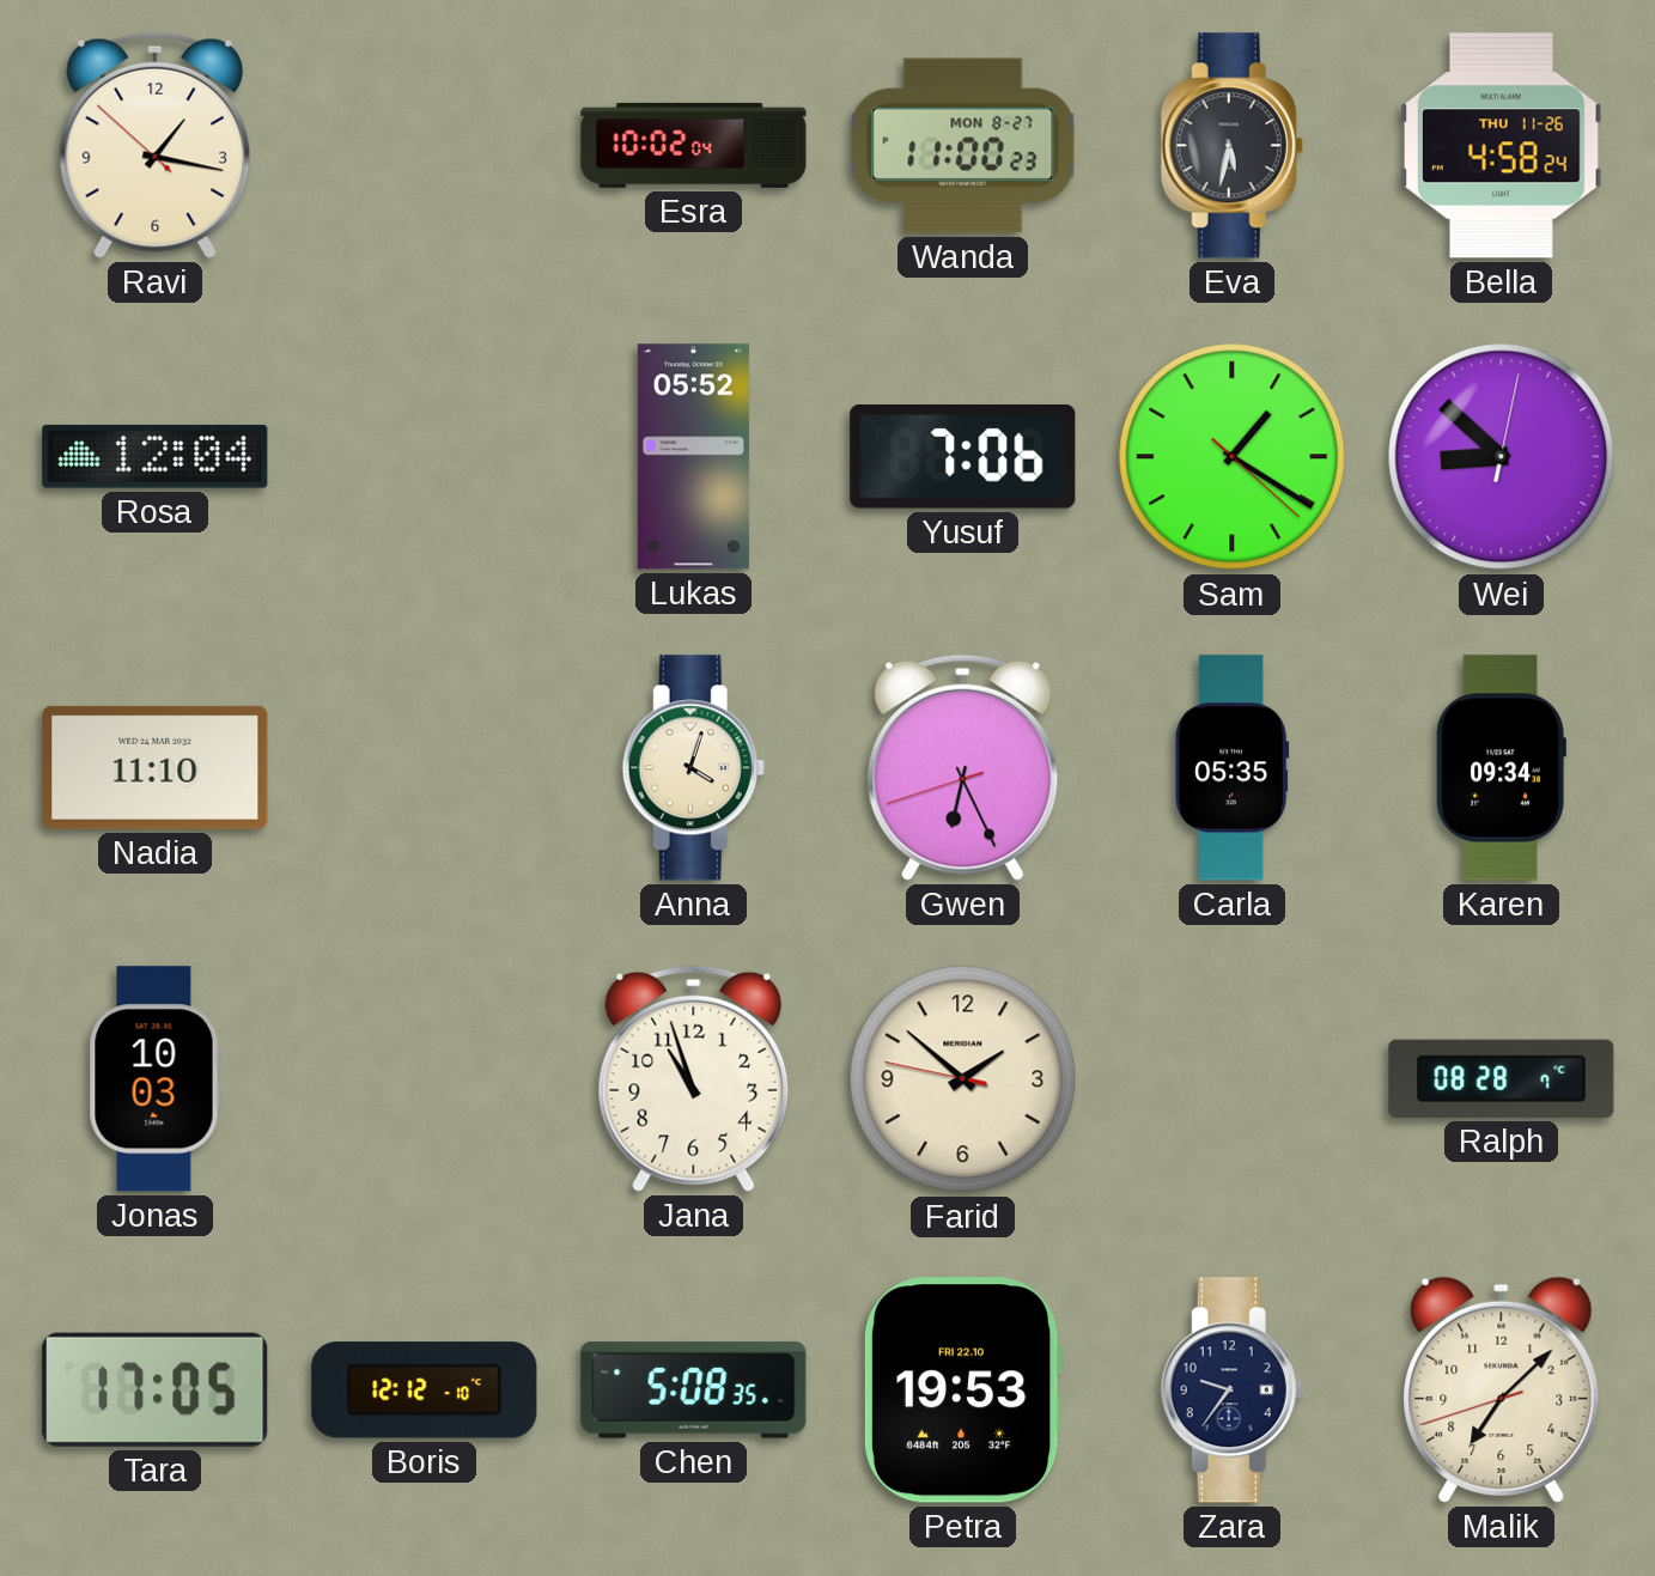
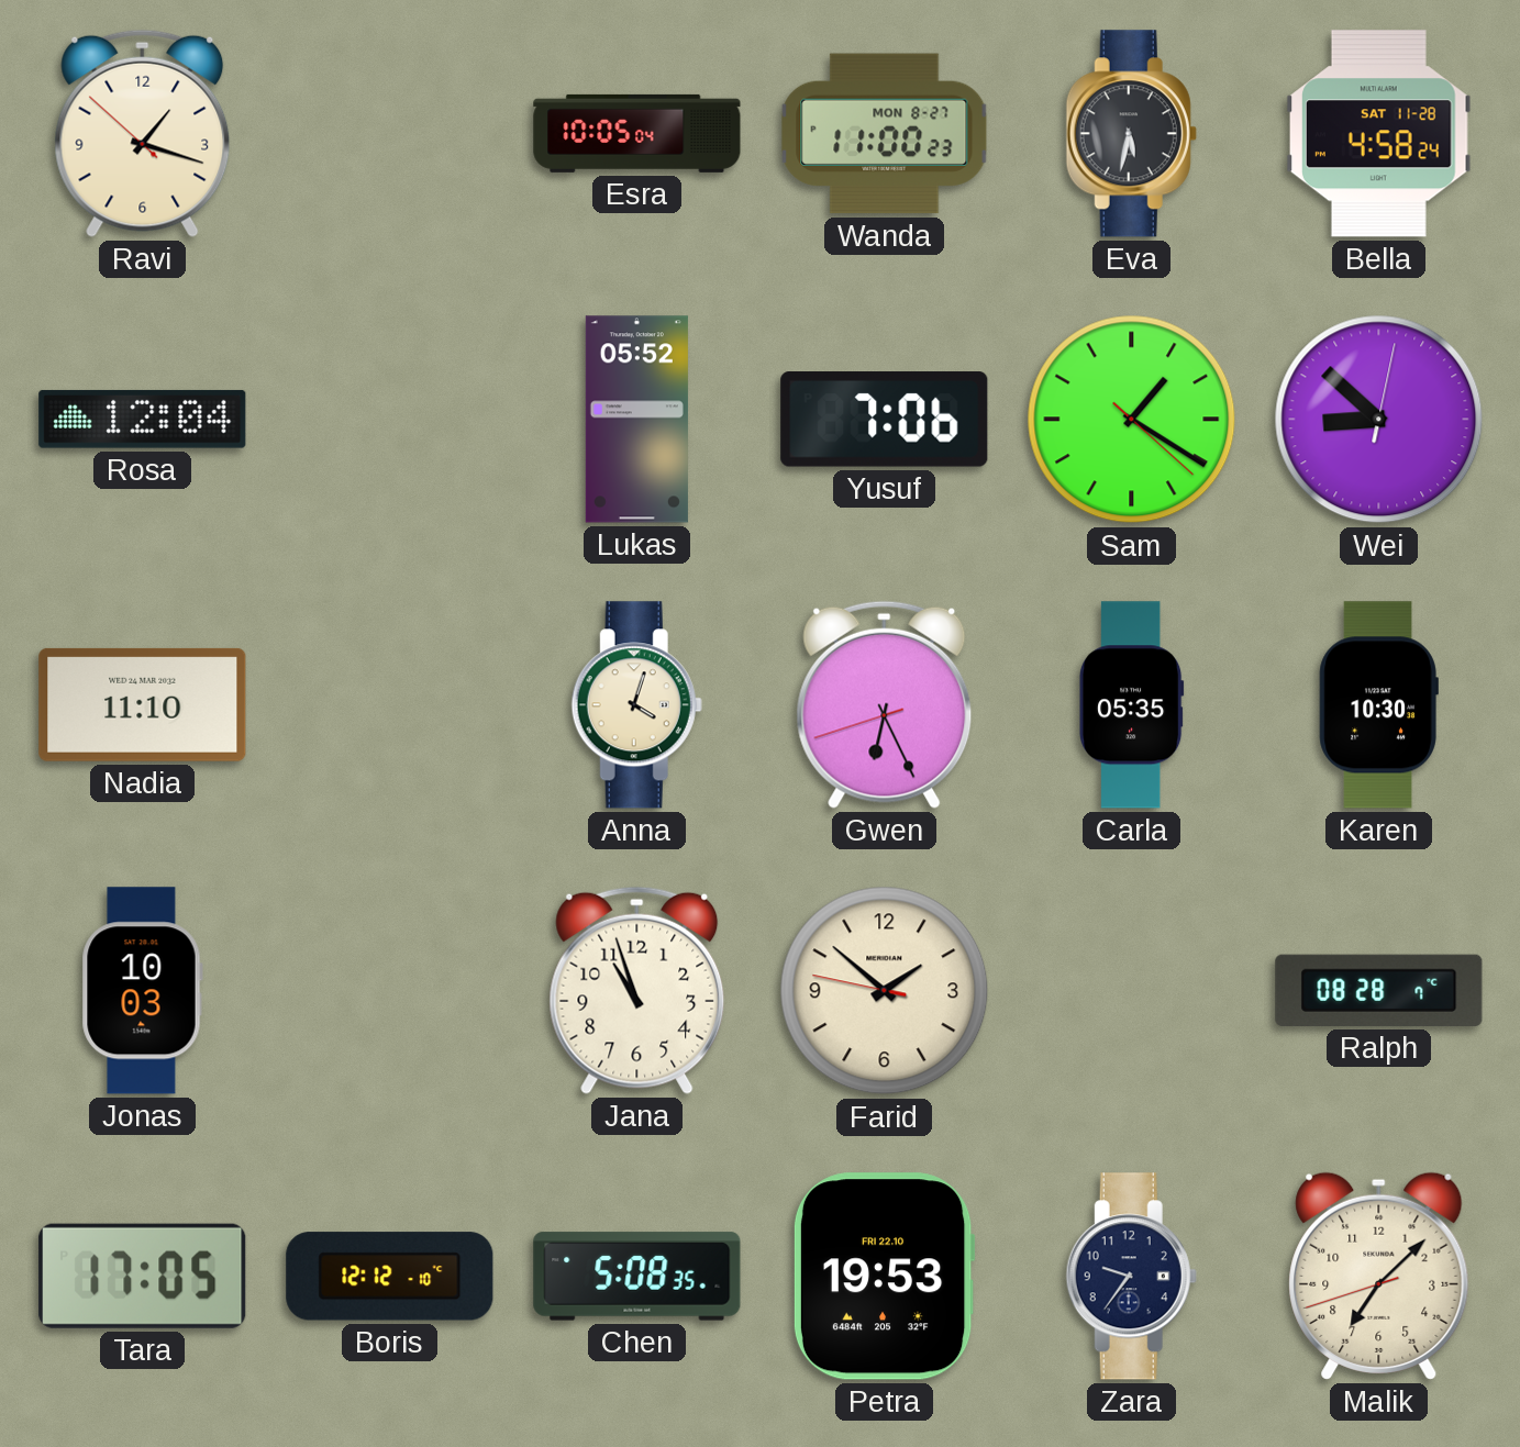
Ravi: 1:16 -> 1:17
Esra: 10:02 -> 10:05
Bella date: THU 11-26 -> SAT 11-28
Karen: 09:34 -> 10:30
